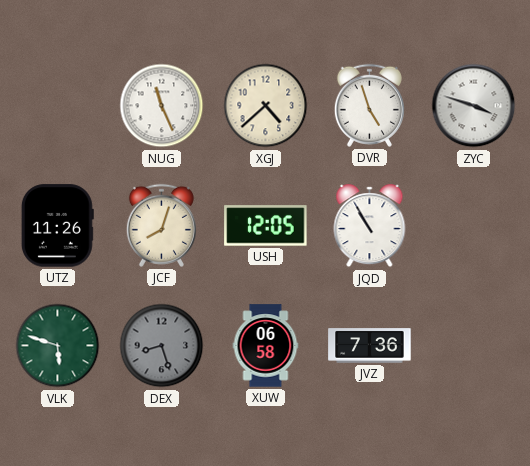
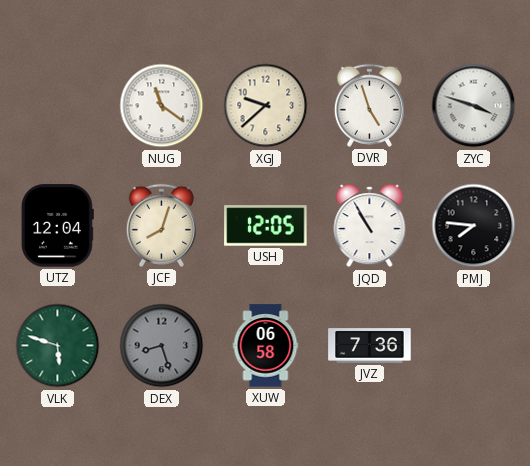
NUG: 11:26 -> 11:21
XGJ: 4:38 -> 9:38
UTZ: 11:26 -> 12:04
PMJ: none -> 7:46
